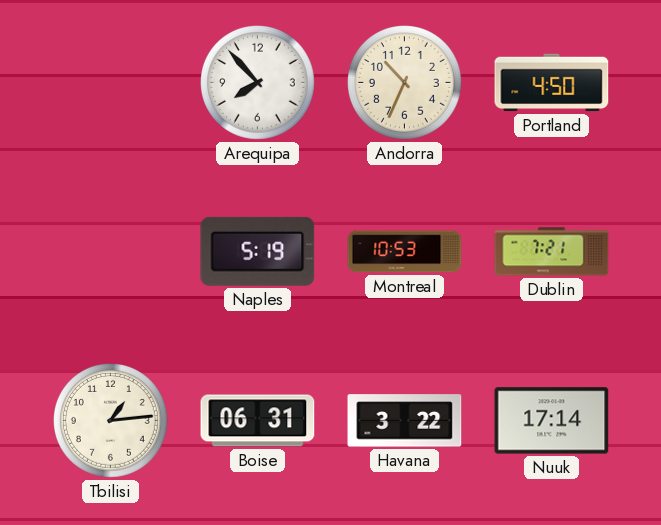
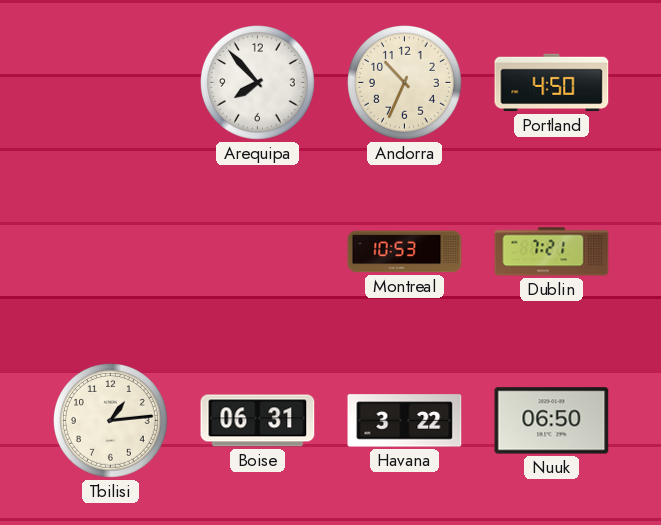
Naples: 5:19 -> none
Nuuk: 17:14 -> 06:50
